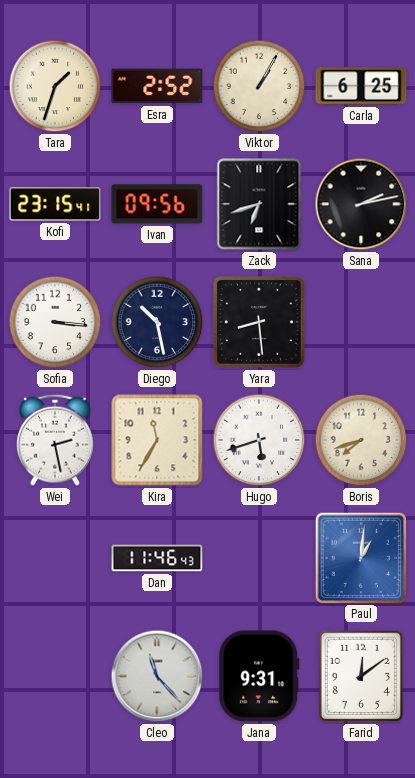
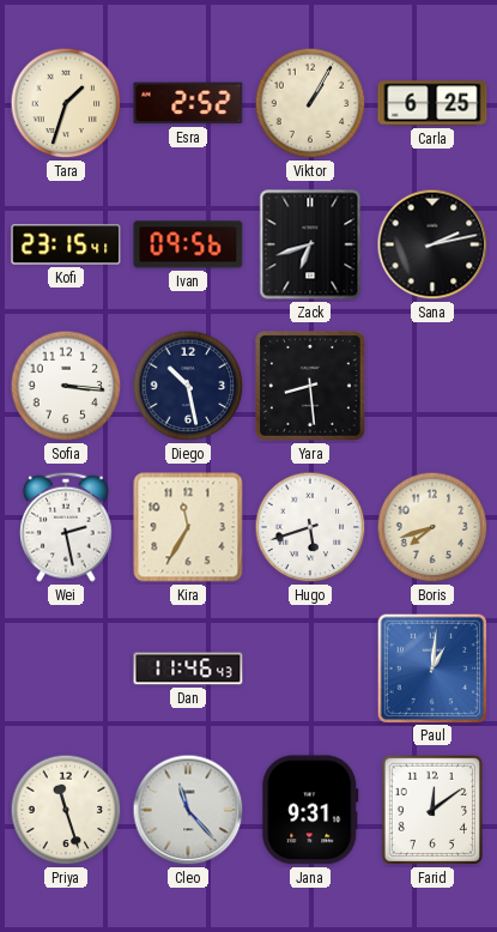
Priya: none -> 11:27
